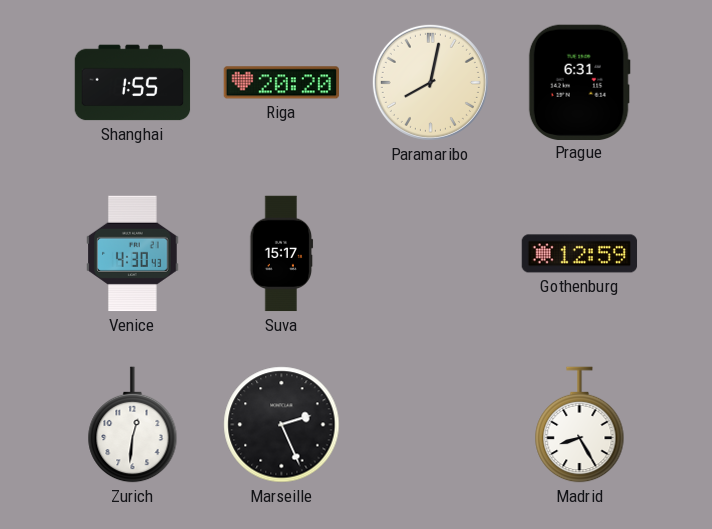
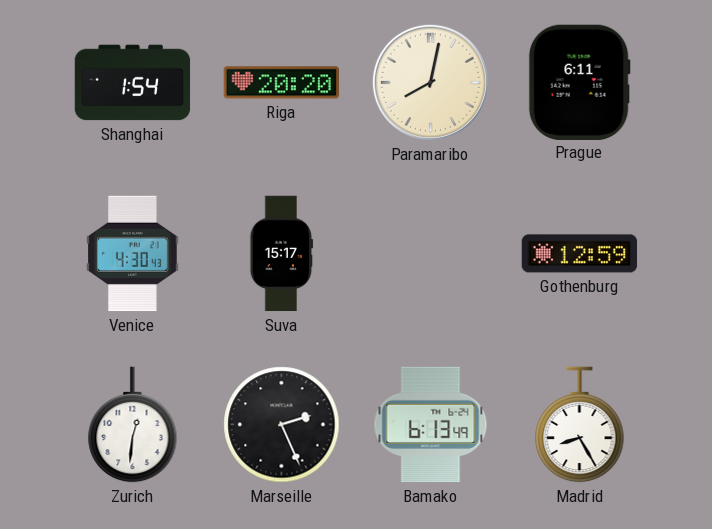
Shanghai: 1:55 -> 1:54
Prague: 6:31 -> 6:11
Bamako: none -> 6:13
